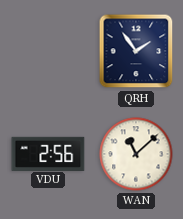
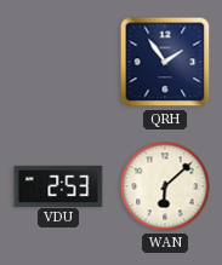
VDU: 2:56 -> 2:53
WAN: 11:08 -> 6:08
